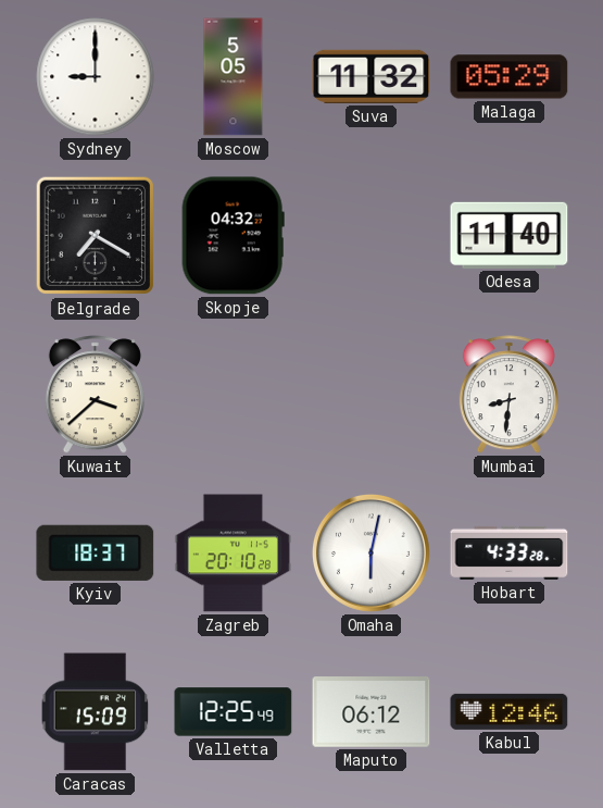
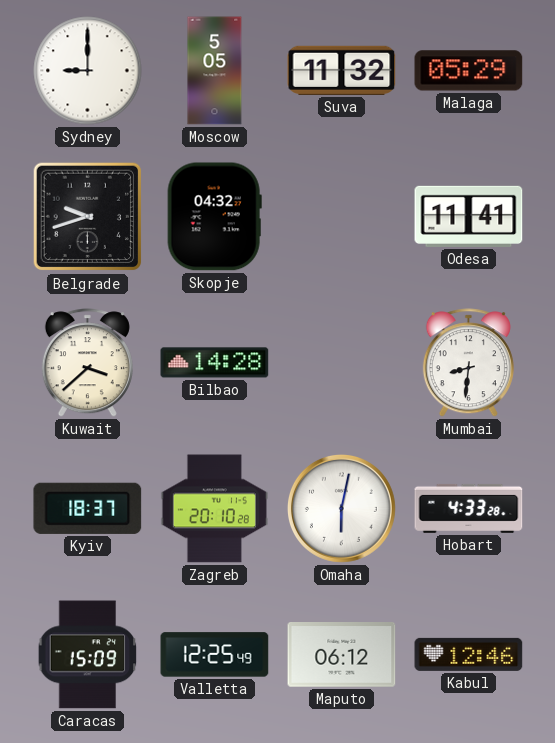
Belgrade: 7:20 -> 9:42
Odesa: 11:40 -> 11:41
Bilbao: none -> 14:28
